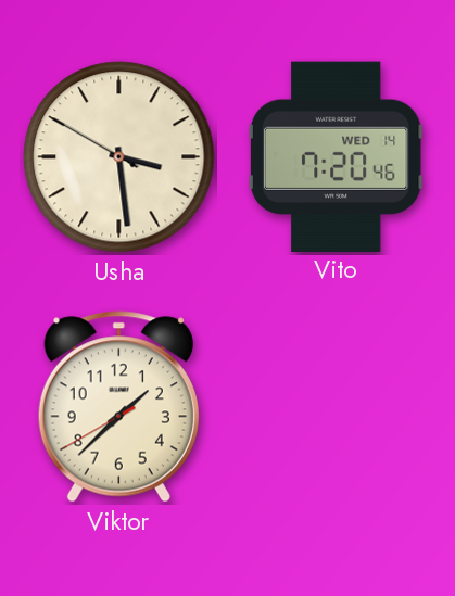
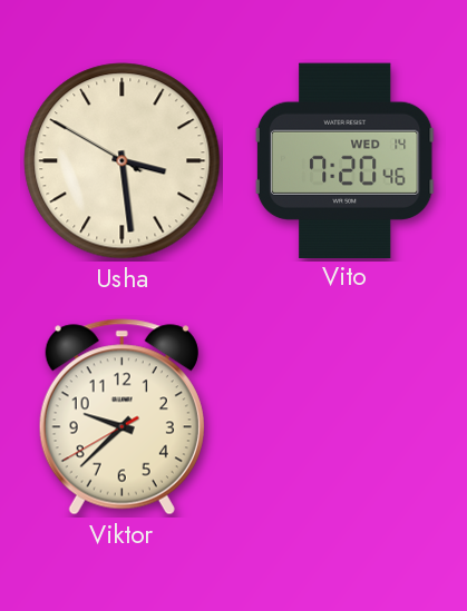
Viktor: 1:37 -> 9:37
